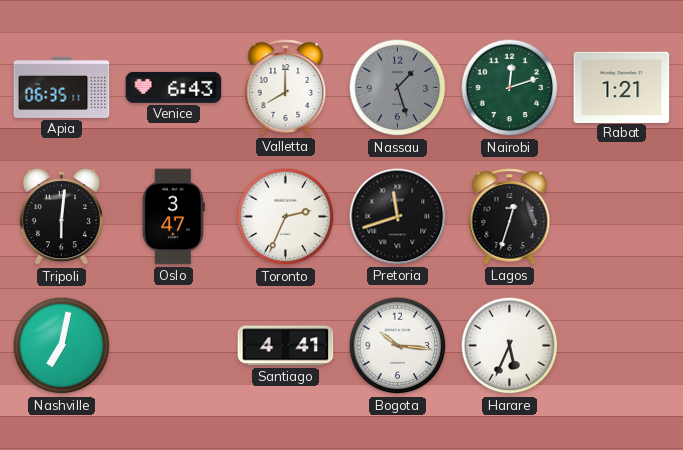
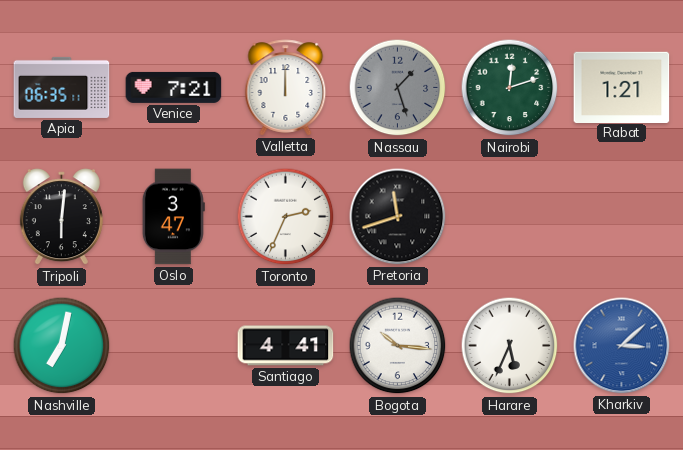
Venice: 6:43 -> 7:21
Valletta: 8:00 -> 12:00
Lagos: 12:33 -> none
Kharkiv: none -> 3:08
